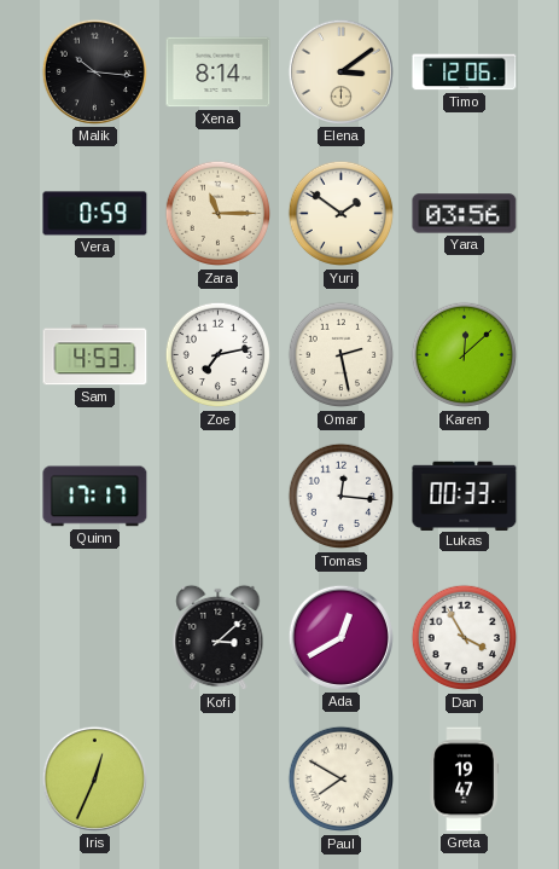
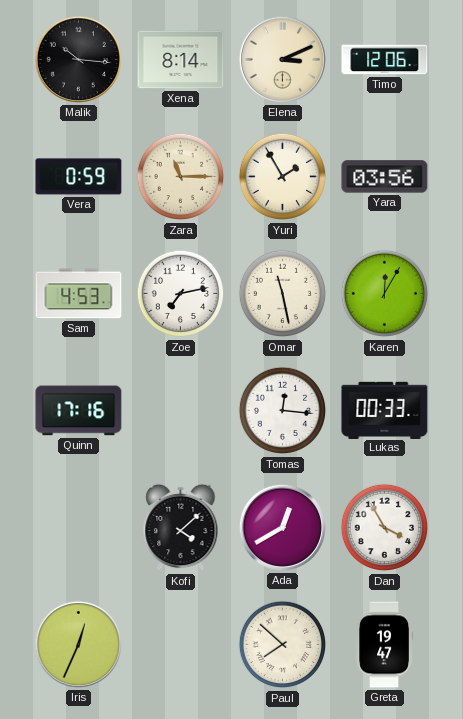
Elena: 3:09 -> 3:11
Yuri: 1:51 -> 1:55
Omar: 2:28 -> 11:28
Karen: 12:08 -> 12:05
Quinn: 17:17 -> 17:16
Kofi: 3:08 -> 4:08
Paul: 7:50 -> 7:52
